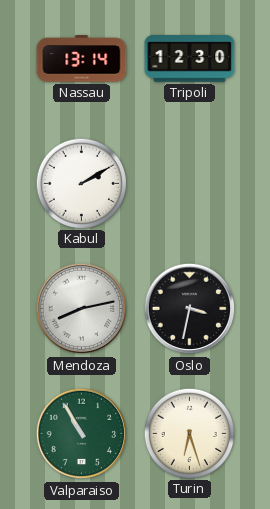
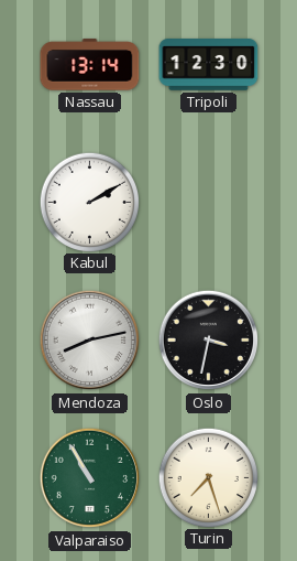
Turin: 6:27 -> 7:27
